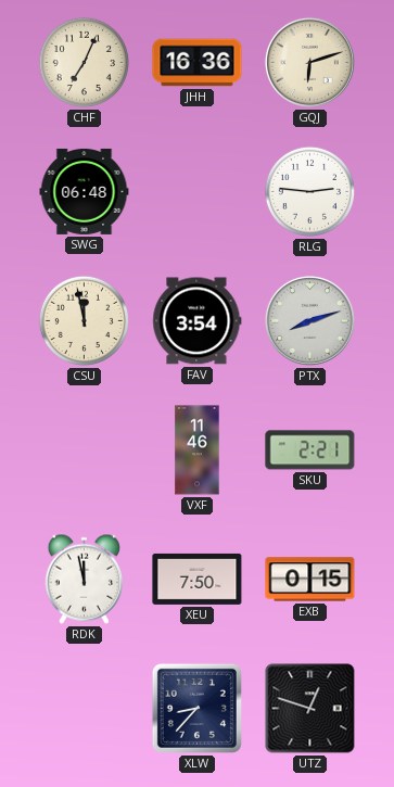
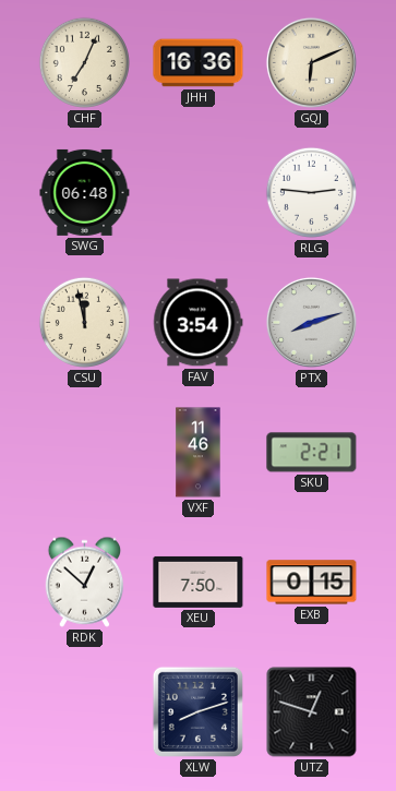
GQJ: 6:12 -> 6:11
RDK: 11:58 -> 12:52
XLW: 8:37 -> 8:12
